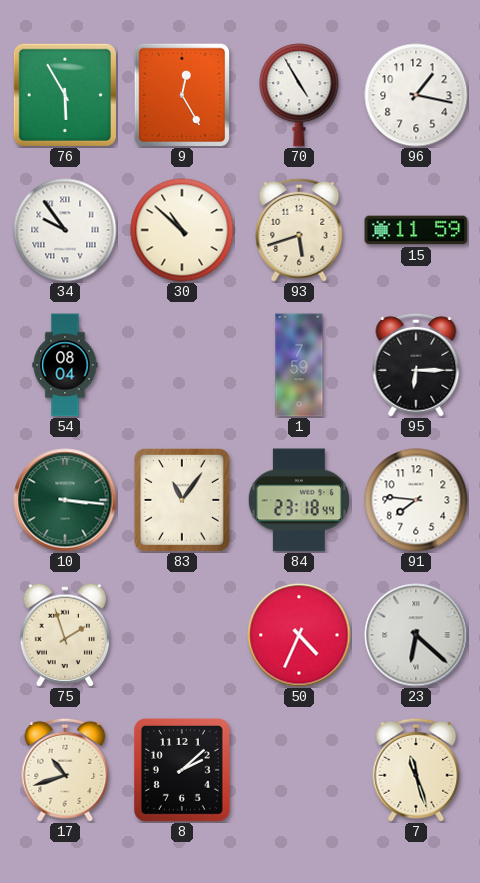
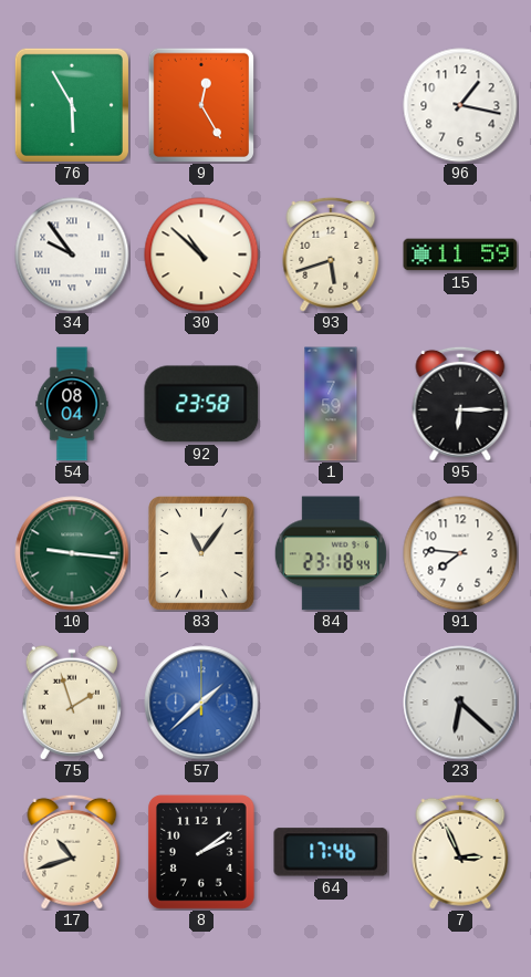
70: 4:55 -> none
92: none -> 23:58
10: 3:16 -> 9:16
57: none -> 1:38
50: 4:34 -> none
8: 2:08 -> 2:09
64: none -> 17:46
7: 11:27 -> 2:56
